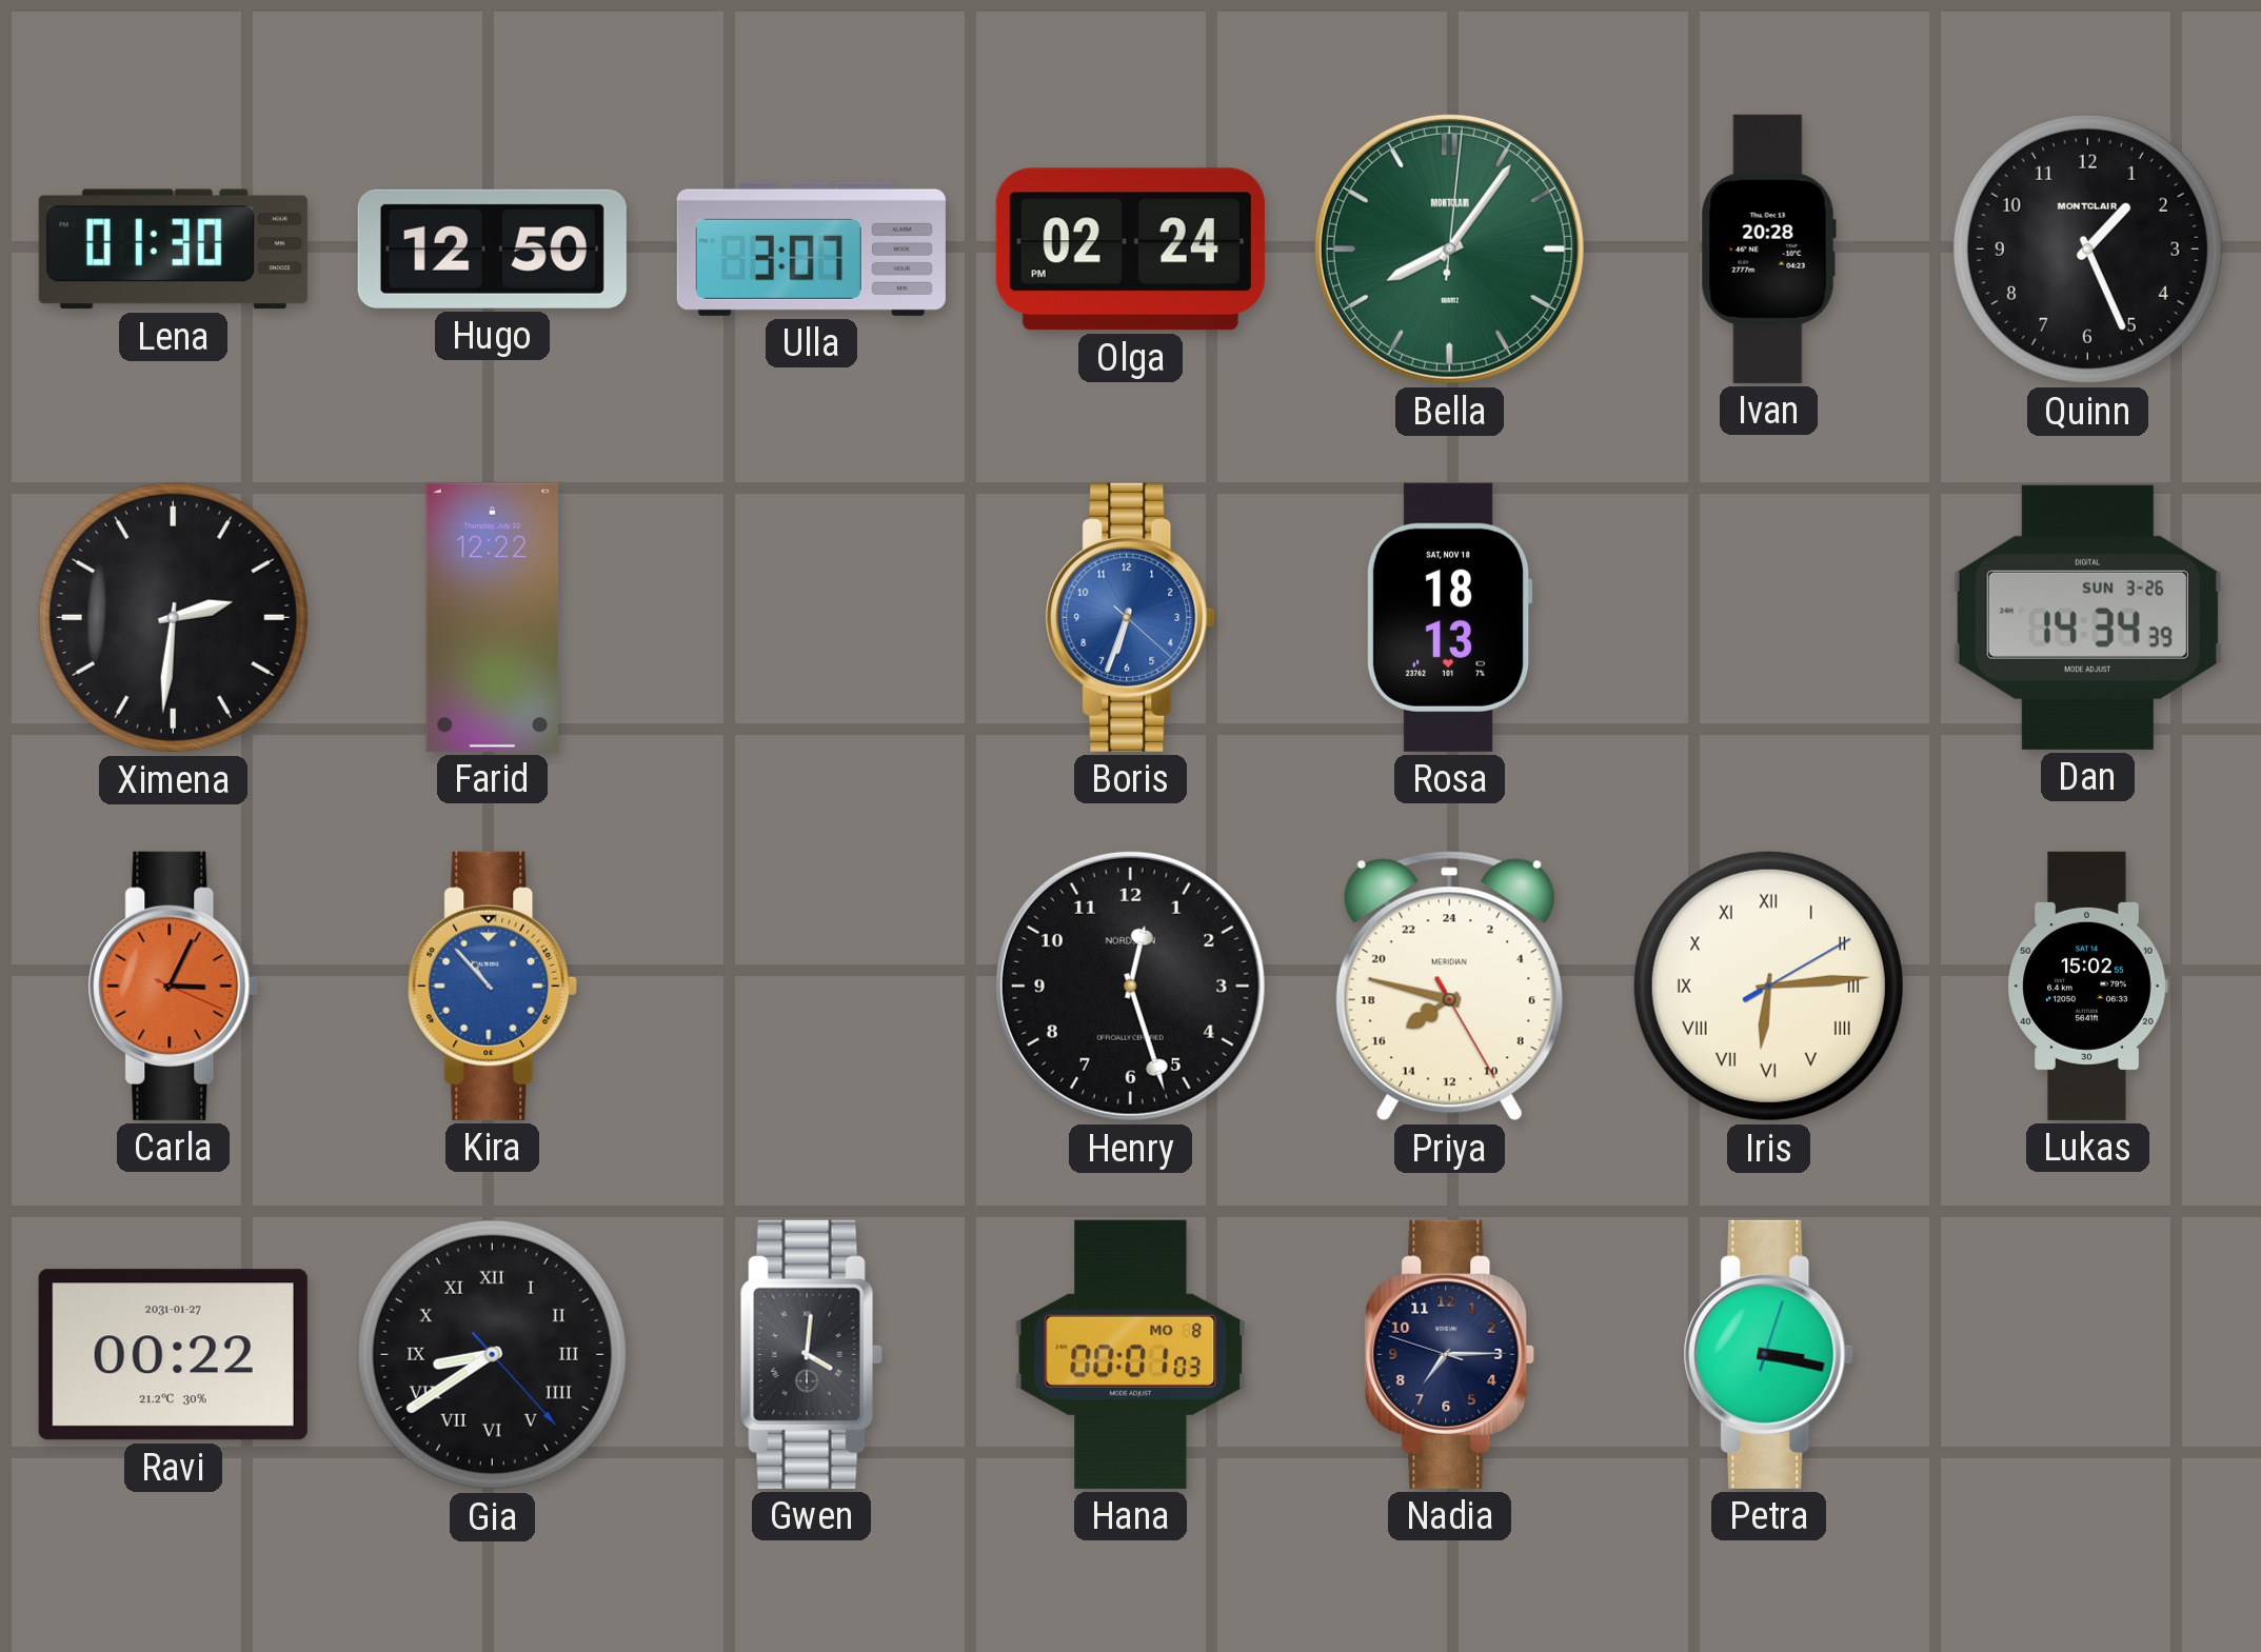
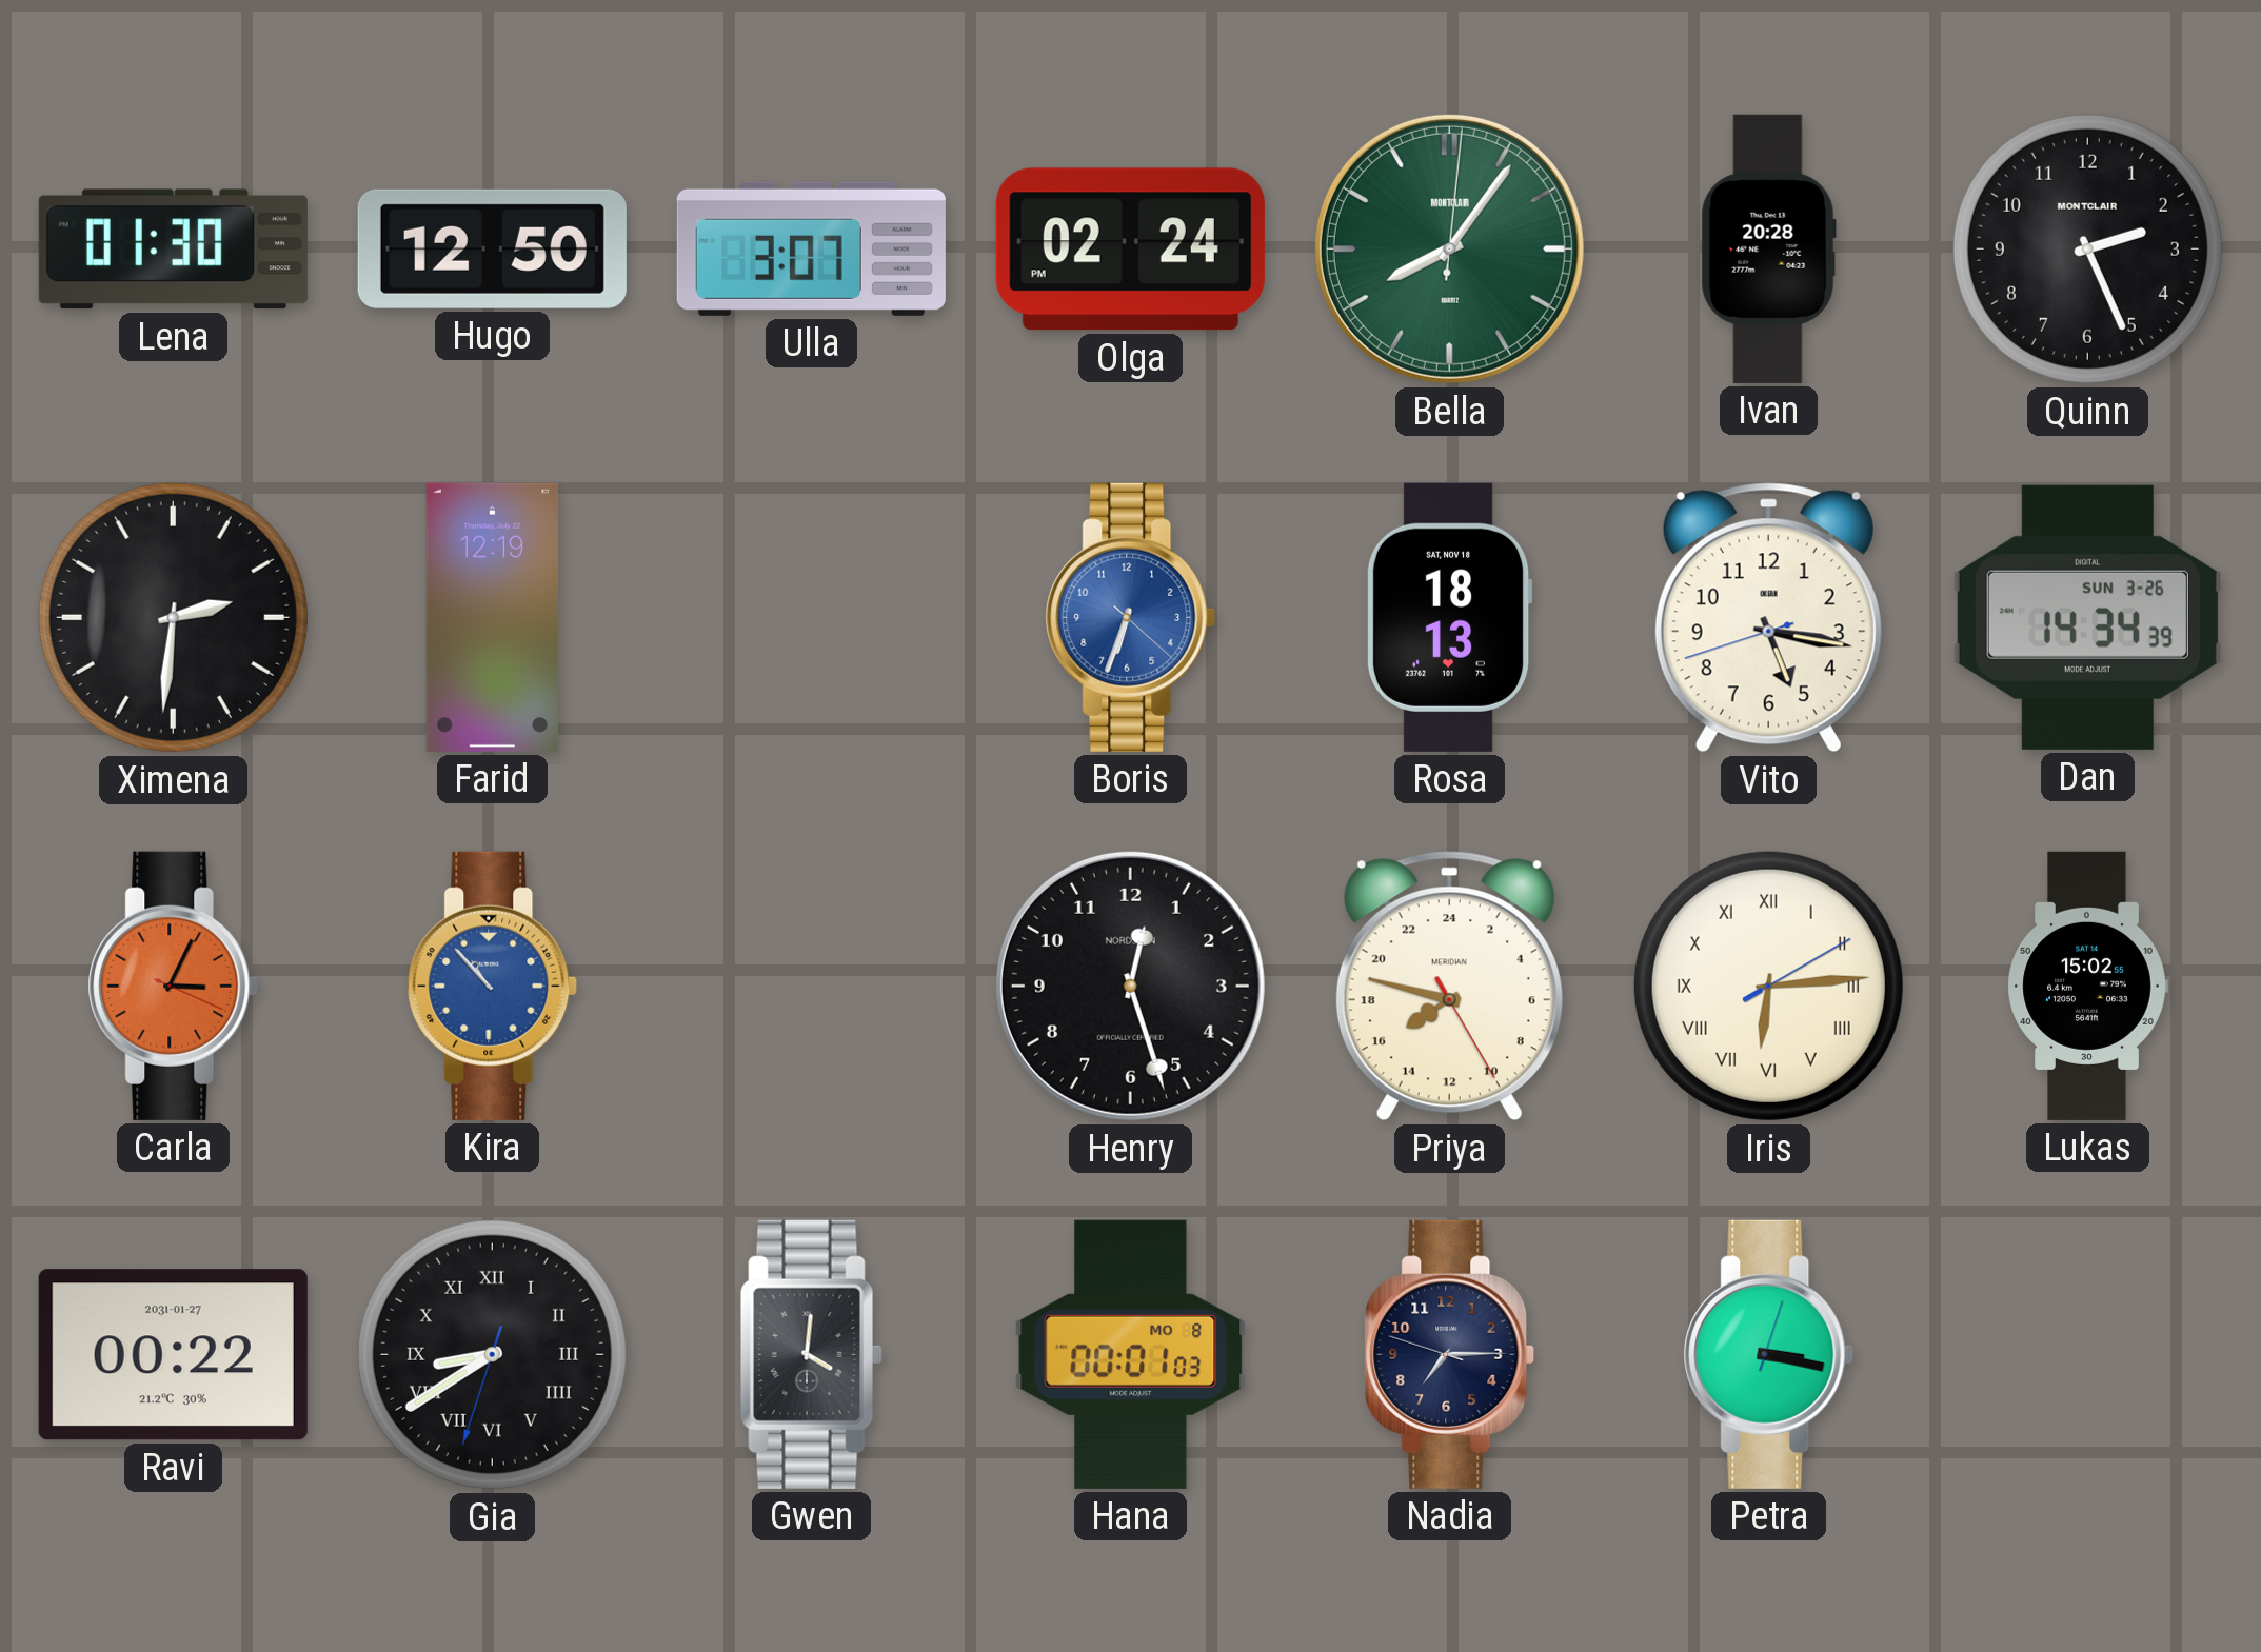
Quinn: 1:26 -> 2:26
Farid: 12:22 -> 12:19
Vito: none -> 5:16
Gia: 8:39:23 -> 8:39:33
